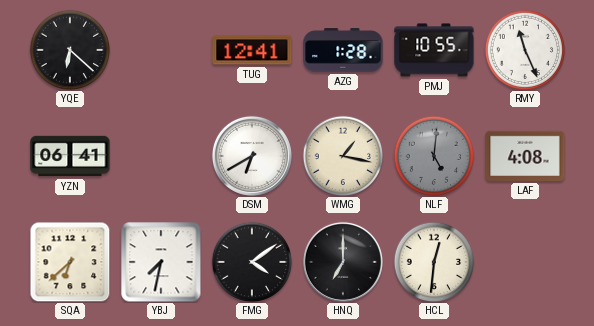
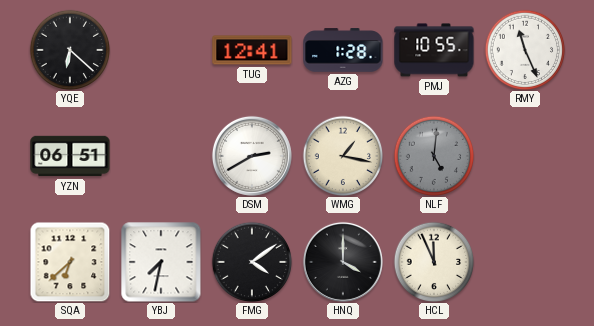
YZN: 06:41 -> 06:51
DSM: 6:40 -> 2:40
LAF: 4:08 -> none
HNQ: 7:00 -> 4:00
HCL: 12:31 -> 11:56
